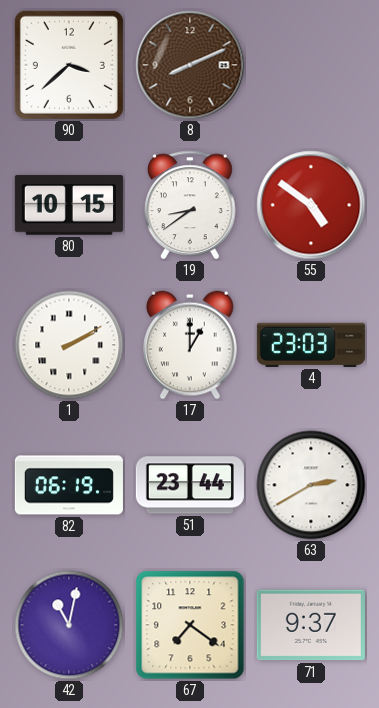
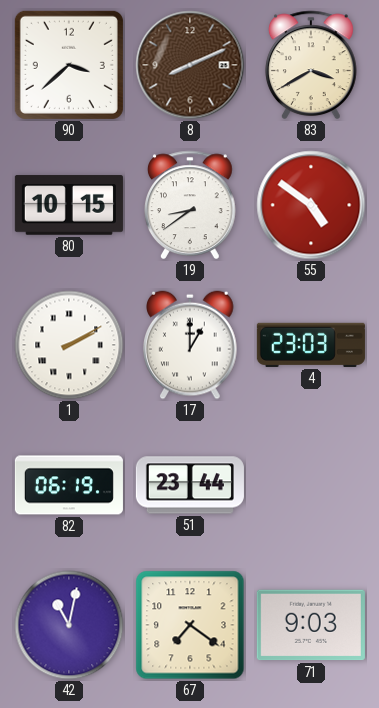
83: none -> 3:40
63: 2:40 -> none
71: 9:37 -> 9:03
